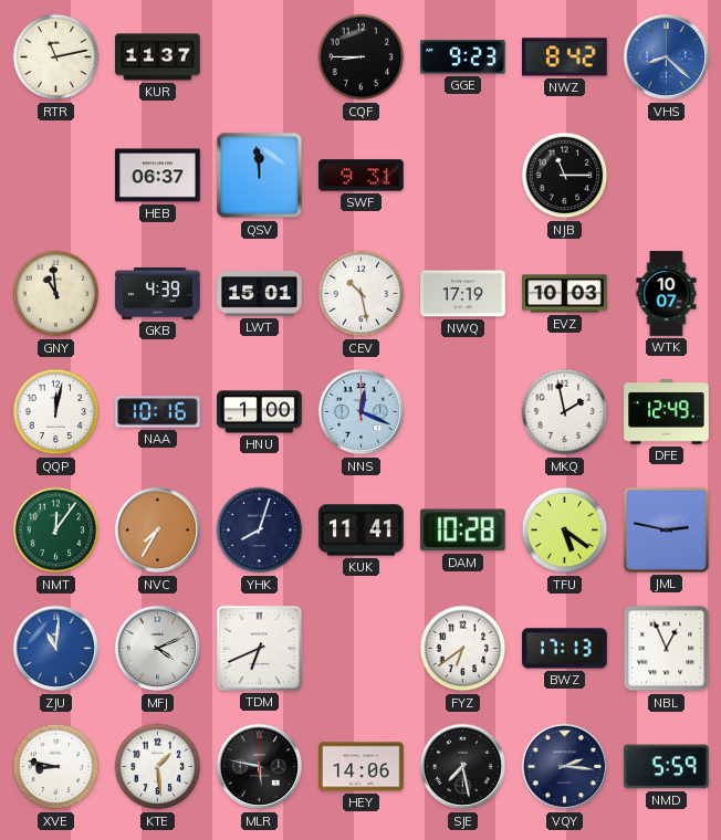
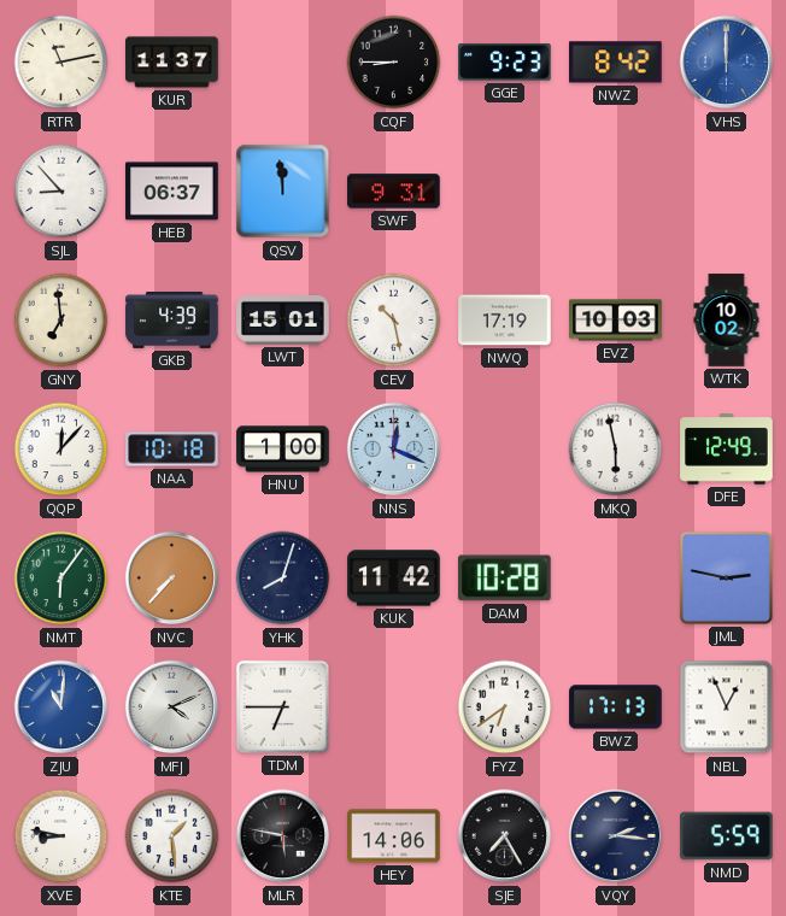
VHS: 8:22 -> 12:00
SJL: none -> 8:53
NJB: 11:15 -> none
GNY: 10:59 -> 6:59
WTK: 10:07 -> 10:02
QQP: 12:02 -> 12:07
NAA: 10:16 -> 10:18
MKQ: 1:58 -> 5:58
NMT: 12:06 -> 6:06
NVC: 7:35 -> 7:37
KUK: 11:41 -> 11:42
TFU: 5:21 -> none
TDM: 6:41 -> 6:45
SJE: 7:28 -> 7:25
